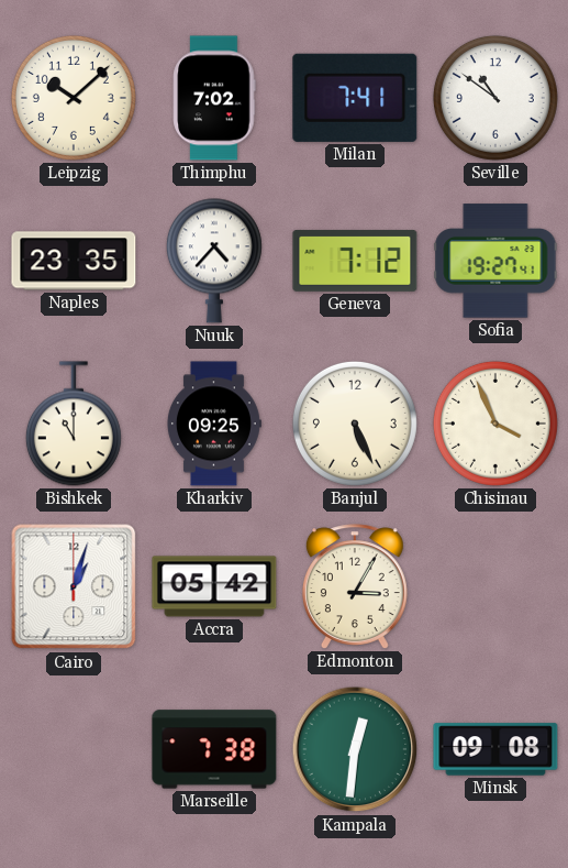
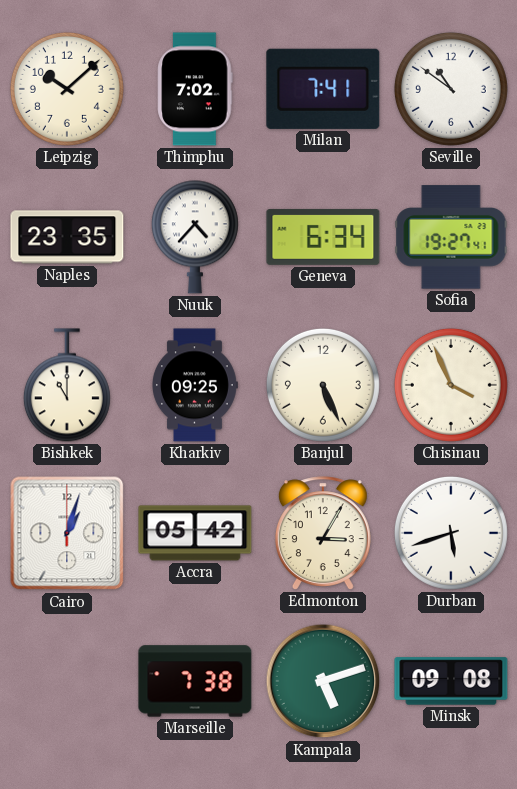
Geneva: 7:12 -> 6:34
Durban: none -> 5:42
Kampala: 12:31 -> 5:12
